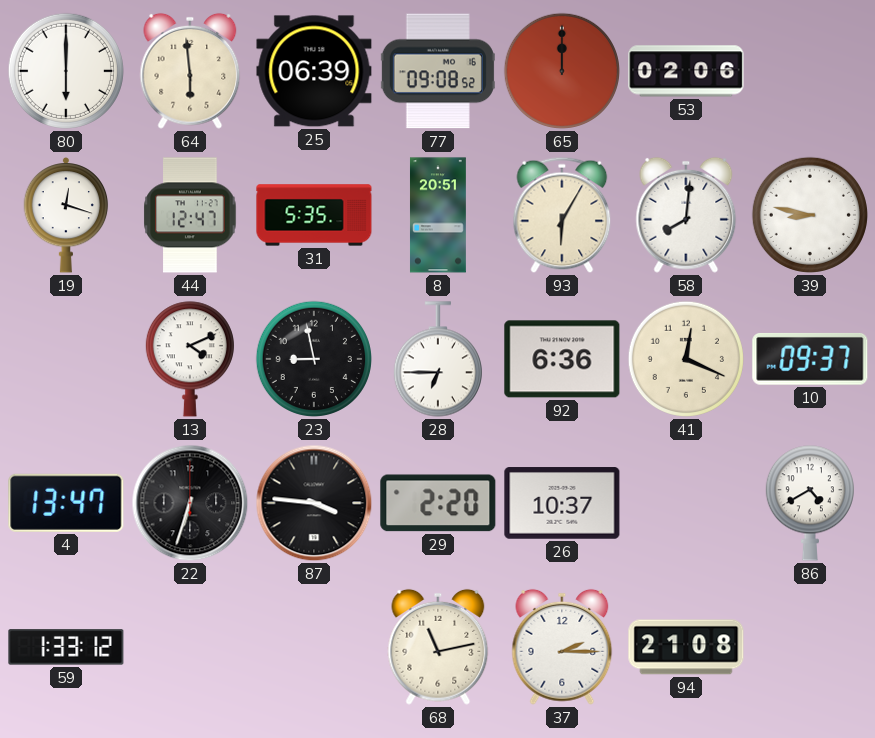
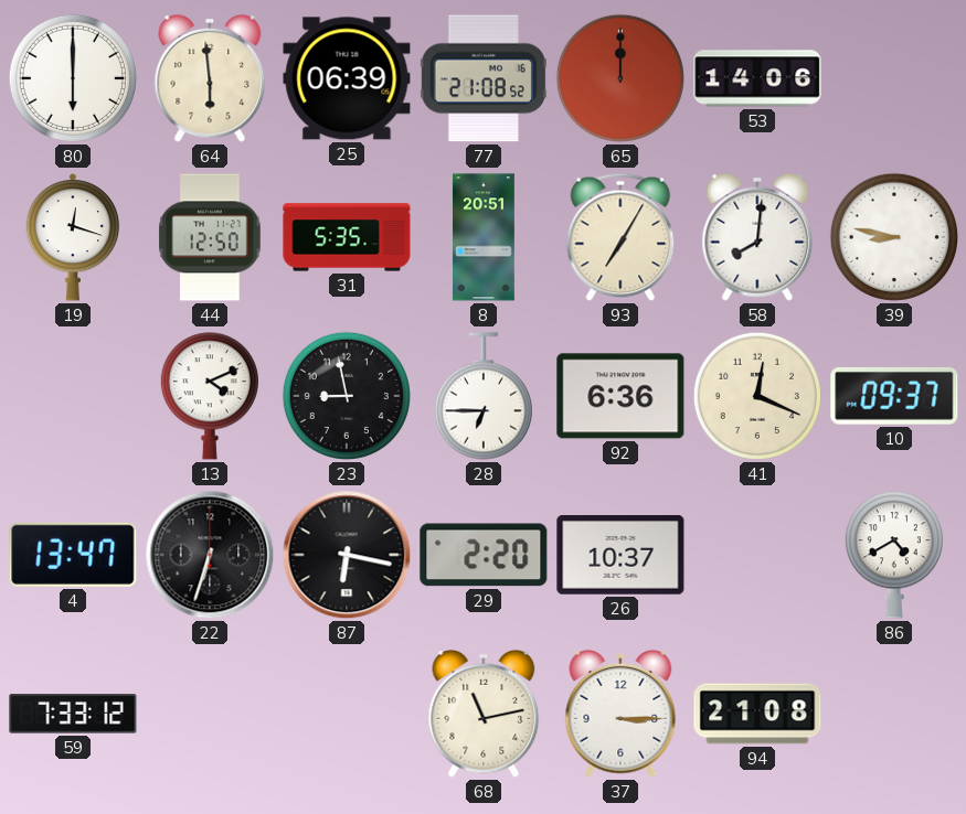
77: 09:08 -> 21:08
53: 02:06 -> 14:06
44: 12:47 -> 12:50
93: 6:05 -> 7:05
87: 3:46 -> 6:17
59: 1:33 -> 7:33
37: 2:15 -> 3:15
